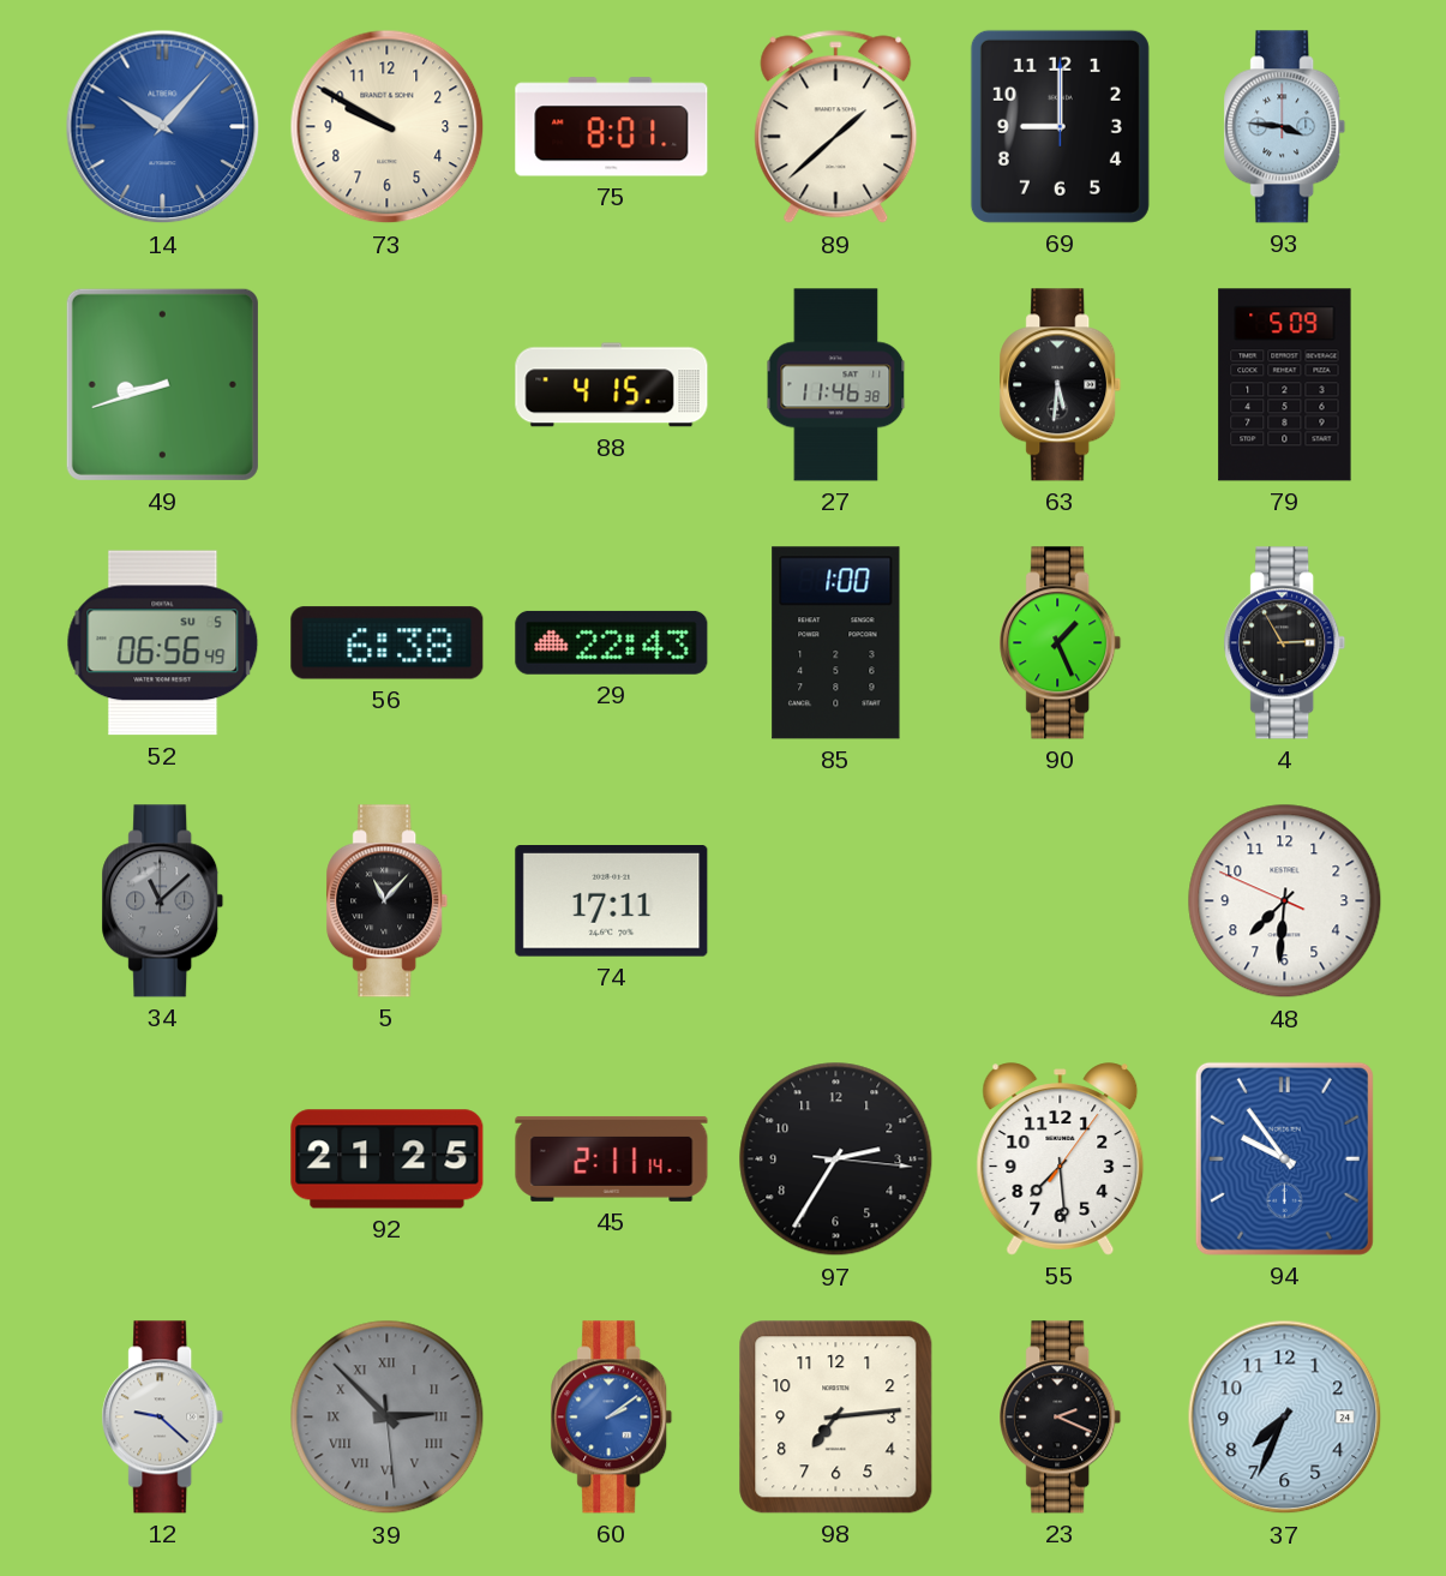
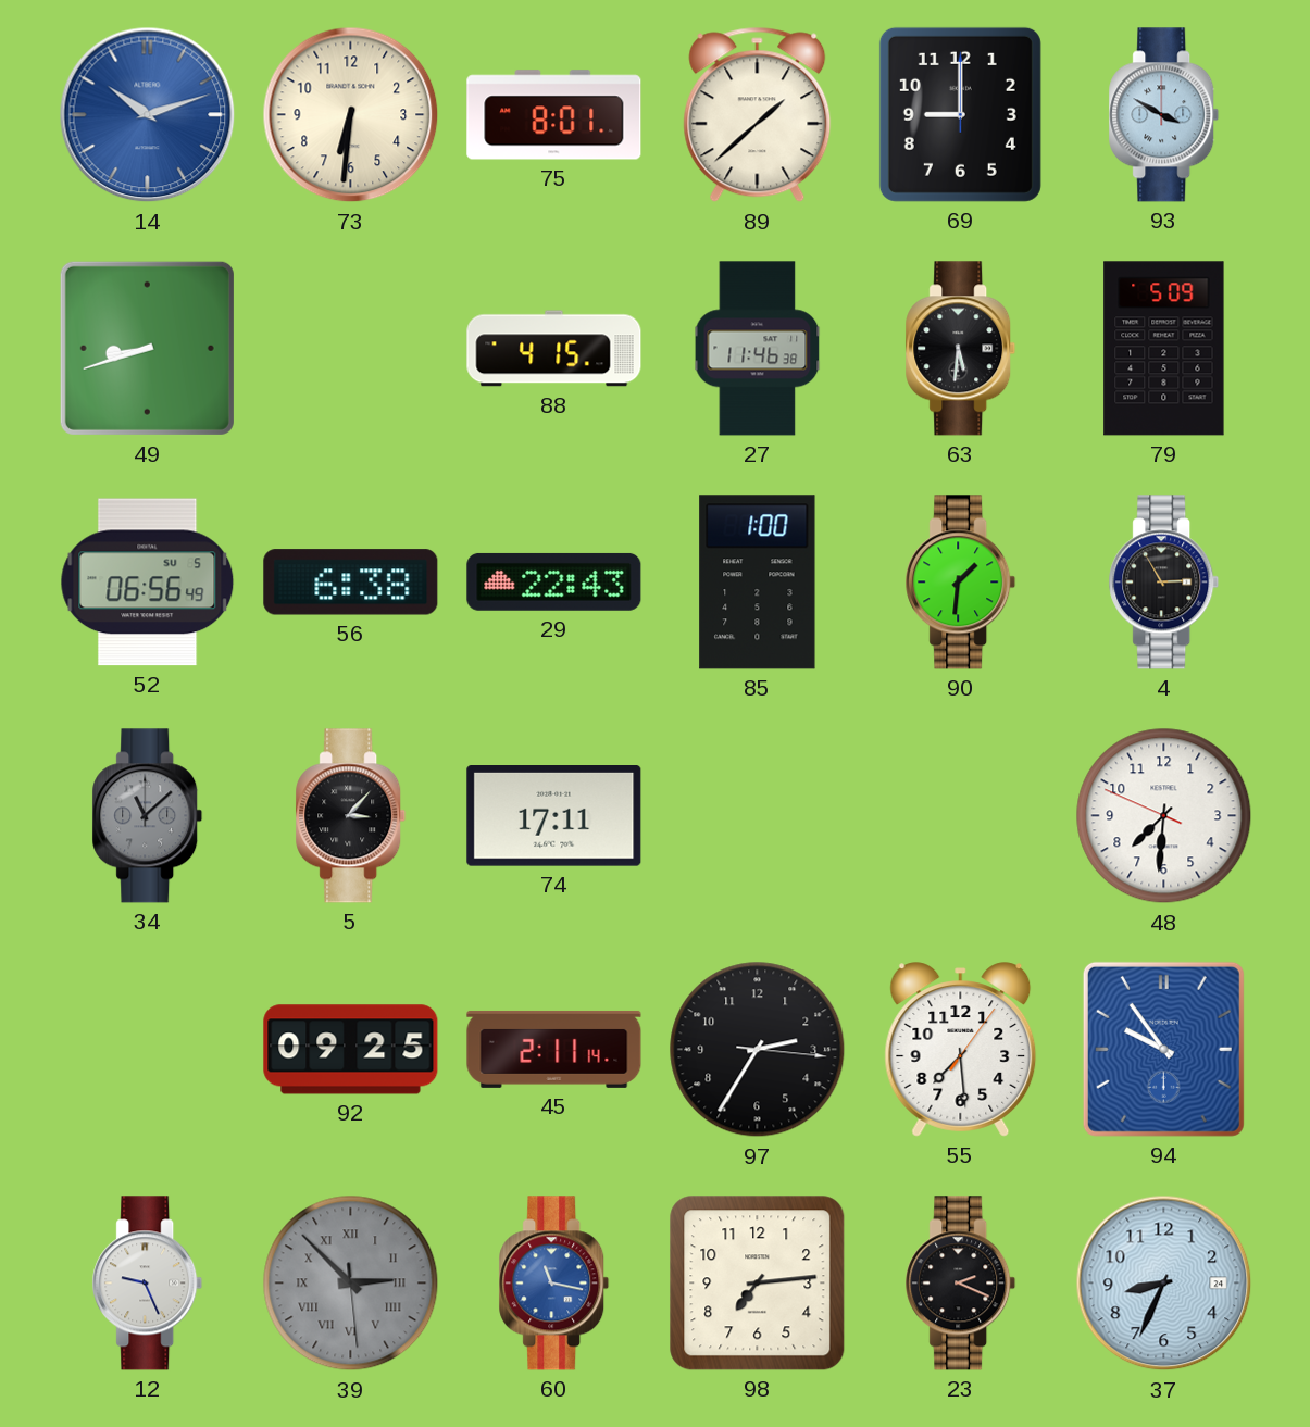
14: 10:07 -> 10:12
73: 9:50 -> 6:31
93: 3:46 -> 3:50
90: 1:26 -> 1:31
5: 11:07 -> 3:07
92: 21:25 -> 09:25
12: 9:22 -> 9:26
60: 2:09 -> 11:17
37: 7:34 -> 8:34
